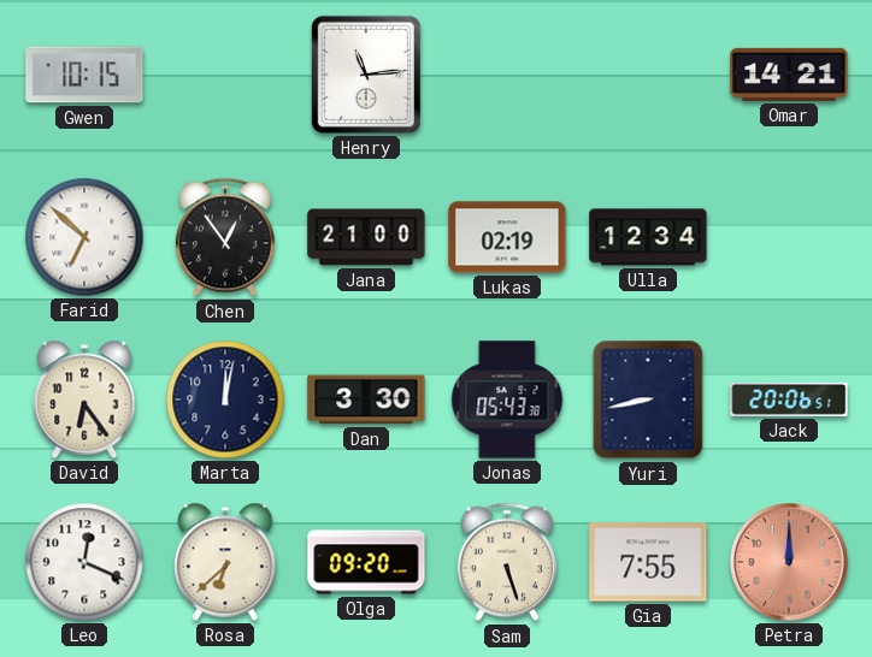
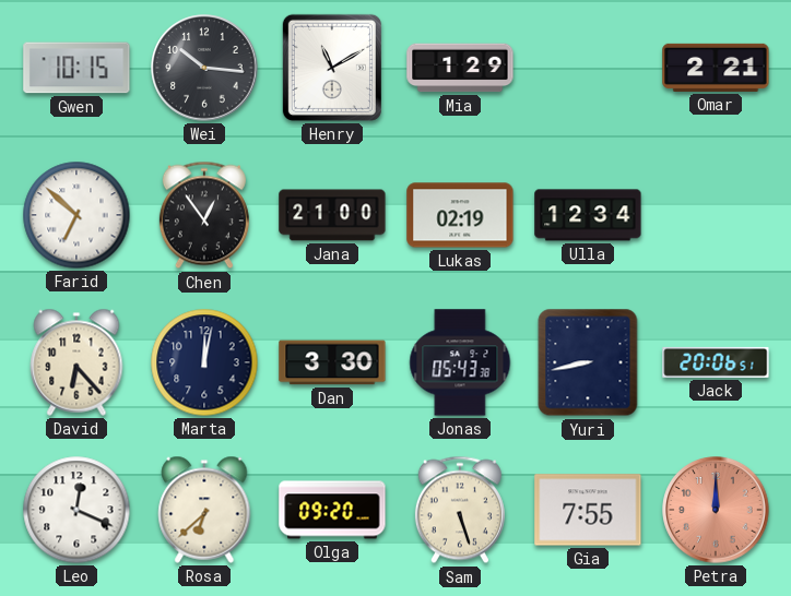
Wei: none -> 10:16
Henry: 11:14 -> 11:10
Mia: none -> 1:29
Omar: 14:21 -> 2:21
David: 6:24 -> 6:23
